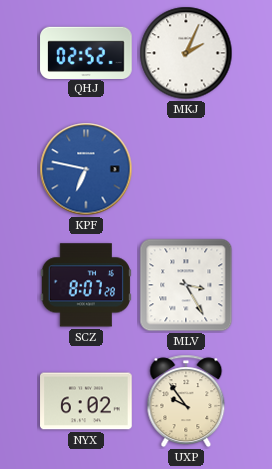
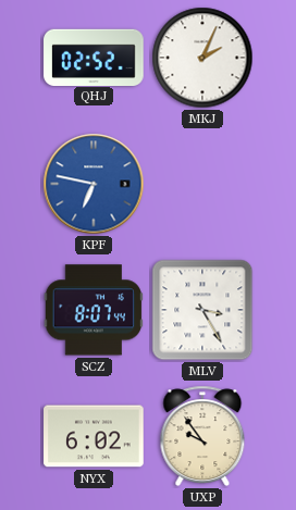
SCZ: 8:07:28 -> 8:07:44
